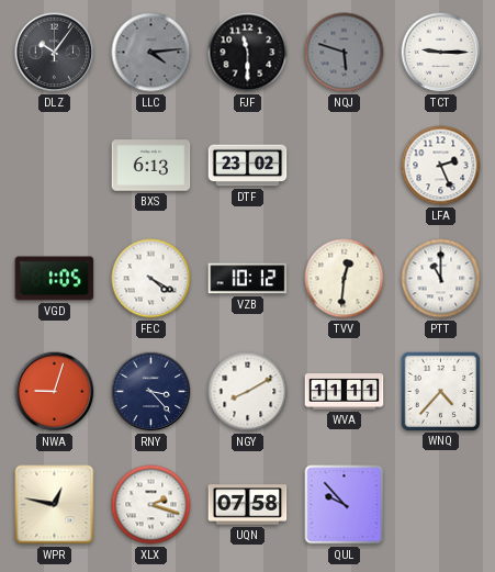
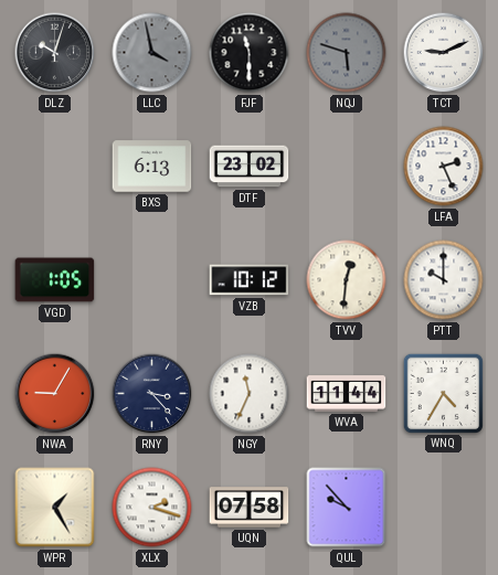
DLZ: 10:06 -> 10:03
LLC: 4:14 -> 3:58
TCT: 9:15 -> 9:11
FEC: 4:20 -> none
PTT: 11:00 -> 10:00
NWA: 9:03 -> 9:05
NGY: 8:10 -> 11:34
WVA: 11:11 -> 11:44
WNQ: 4:37 -> 4:35
WPR: 12:47 -> 1:25
